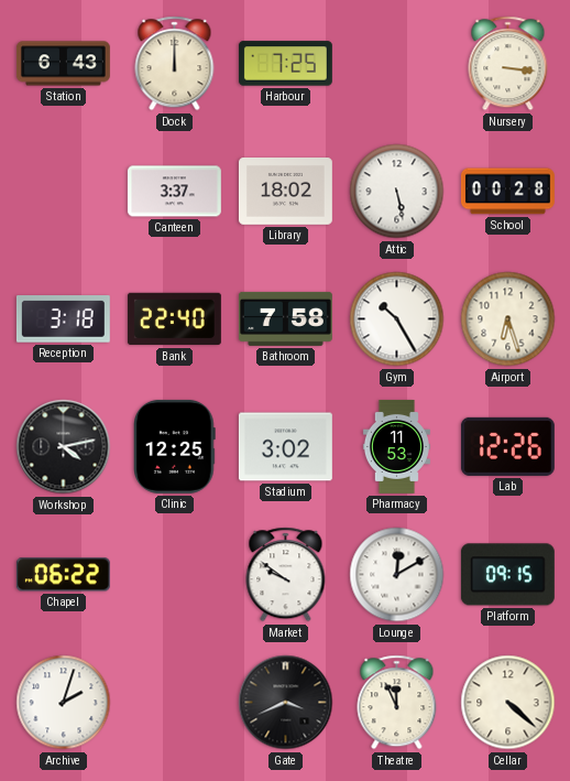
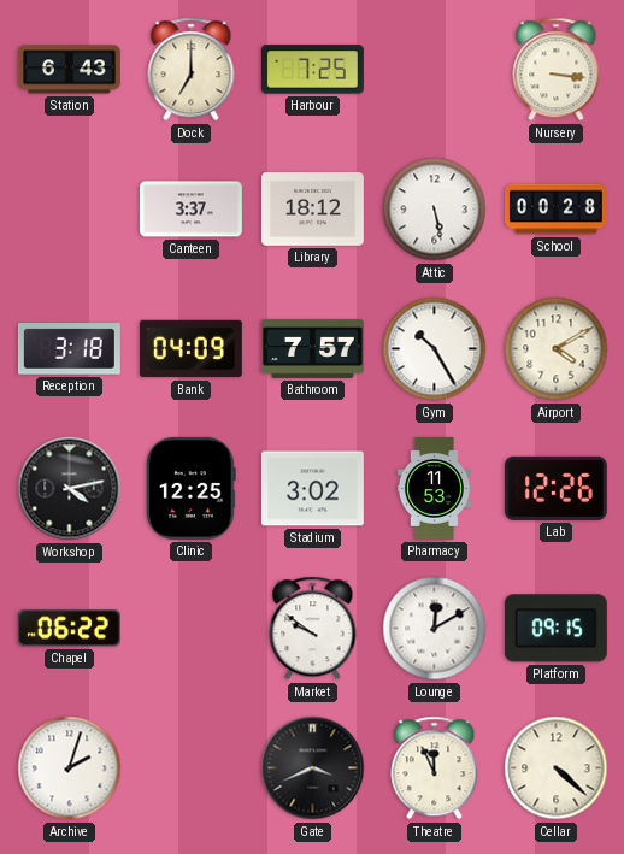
Dock: 12:00 -> 7:00
Library: 18:02 -> 18:12
Bank: 22:40 -> 04:09
Bathroom: 7:58 -> 7:57
Airport: 6:27 -> 4:10
